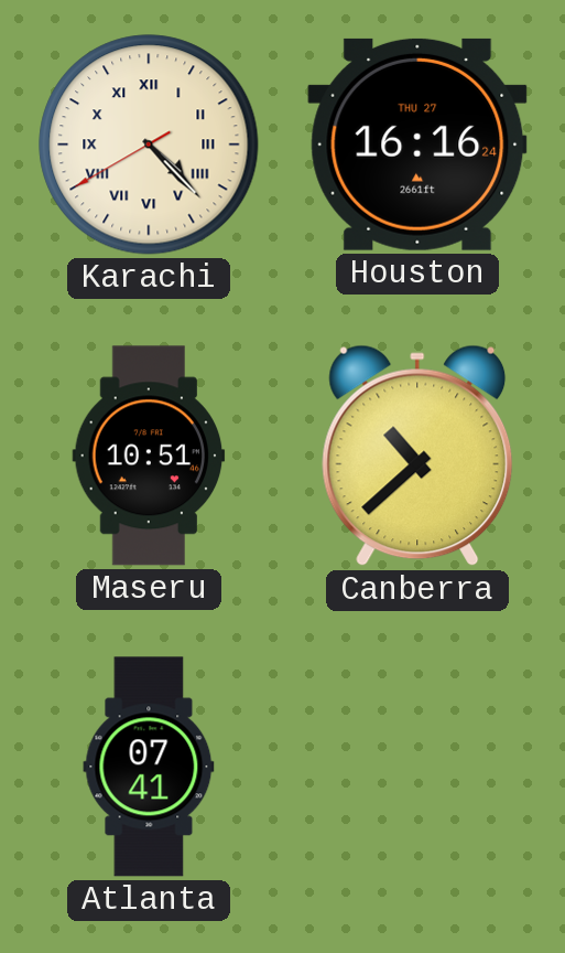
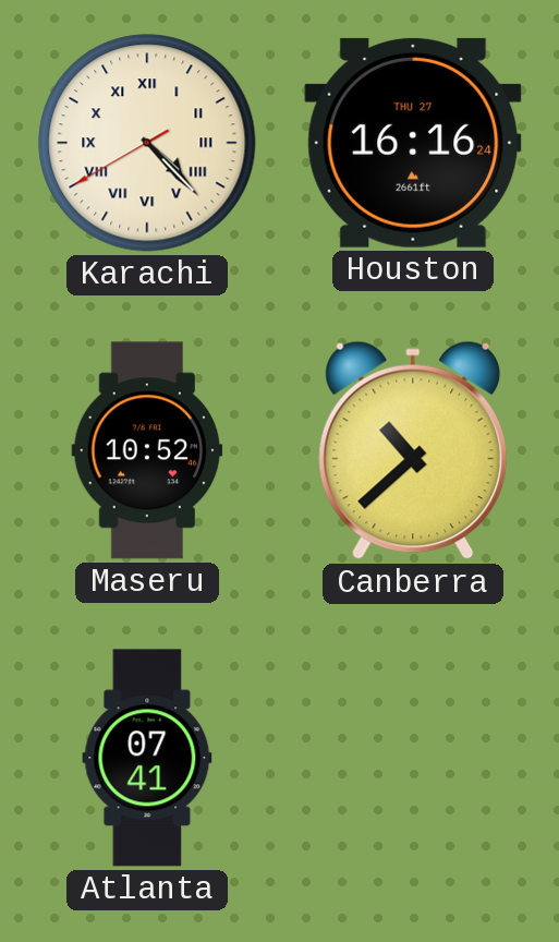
Maseru: 10:51 -> 10:52
